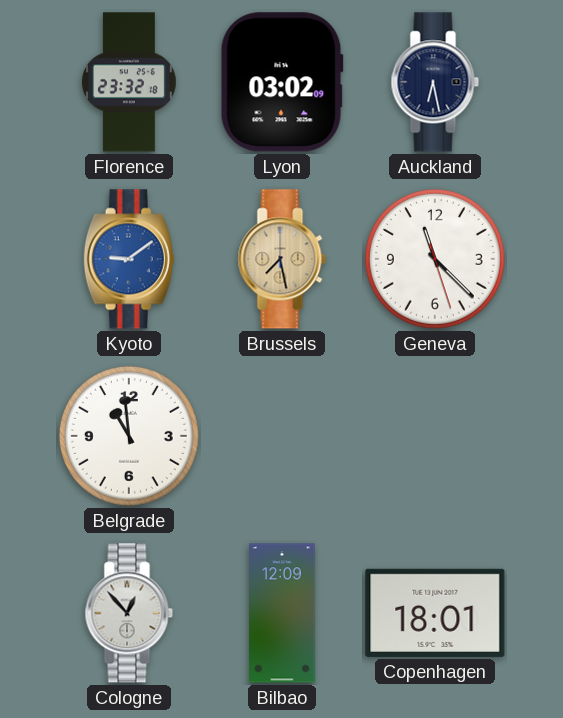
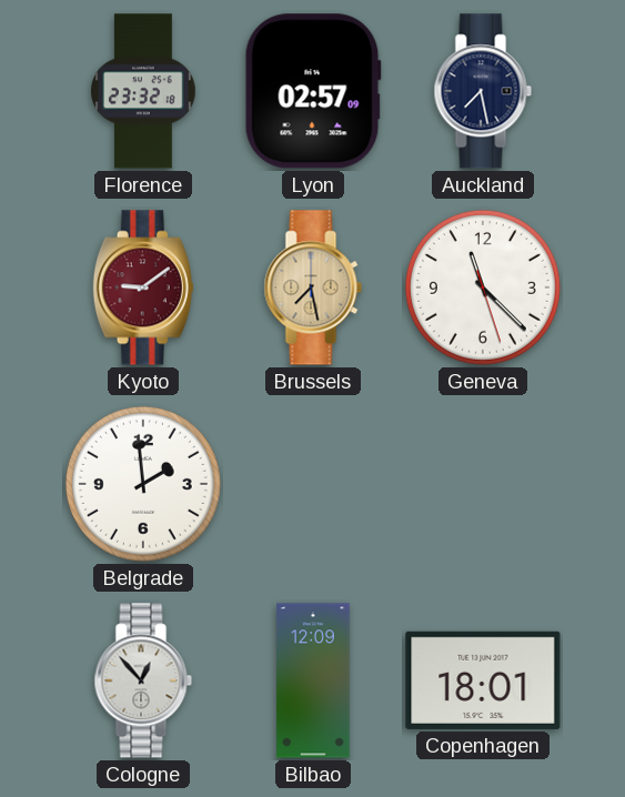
Lyon: 03:02 -> 02:57
Auckland: 6:28 -> 7:28
Kyoto dial: blue -> burgundy
Belgrade: 10:59 -> 1:59
